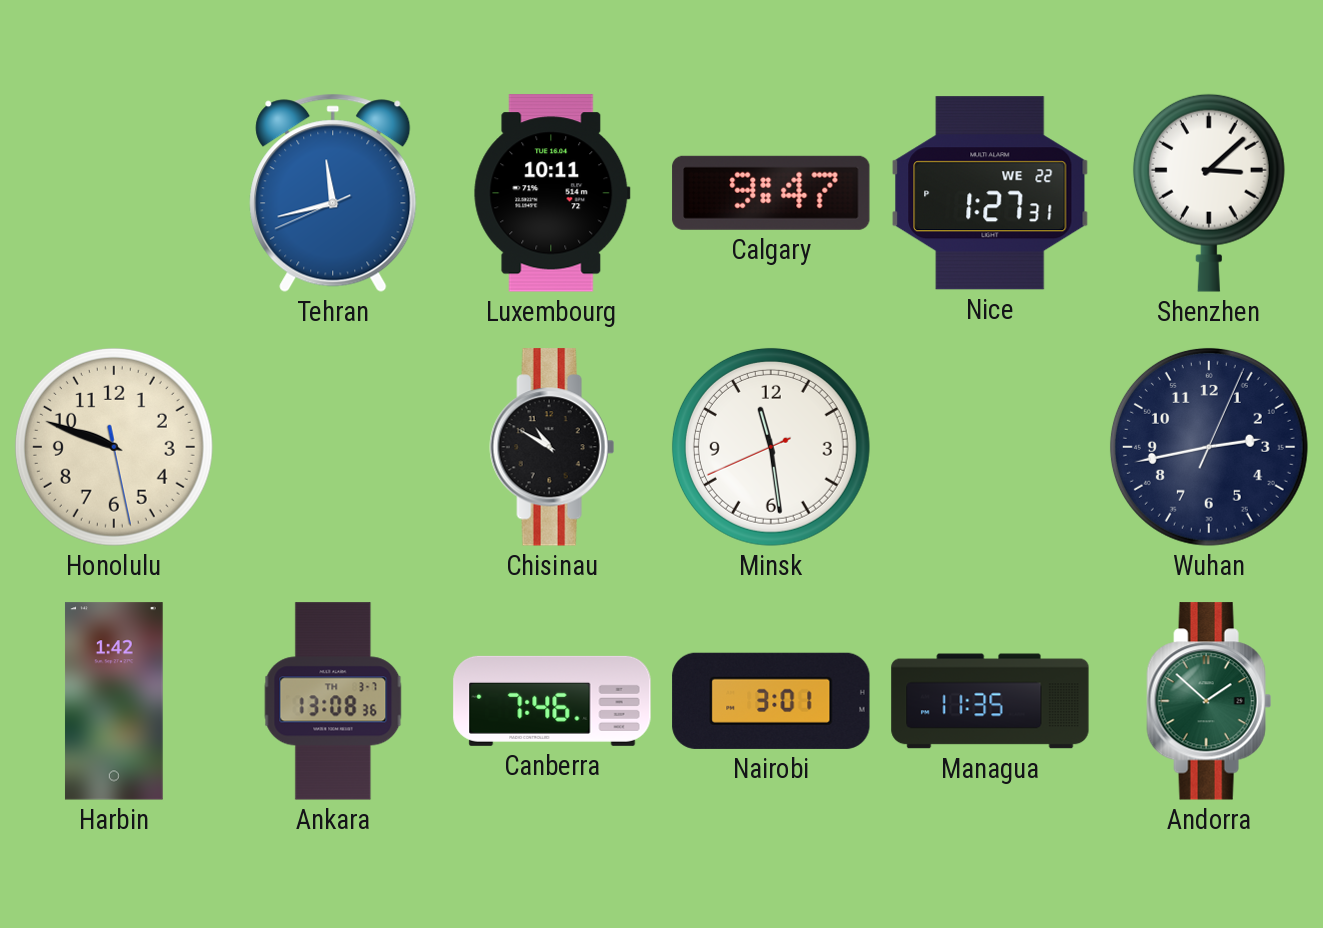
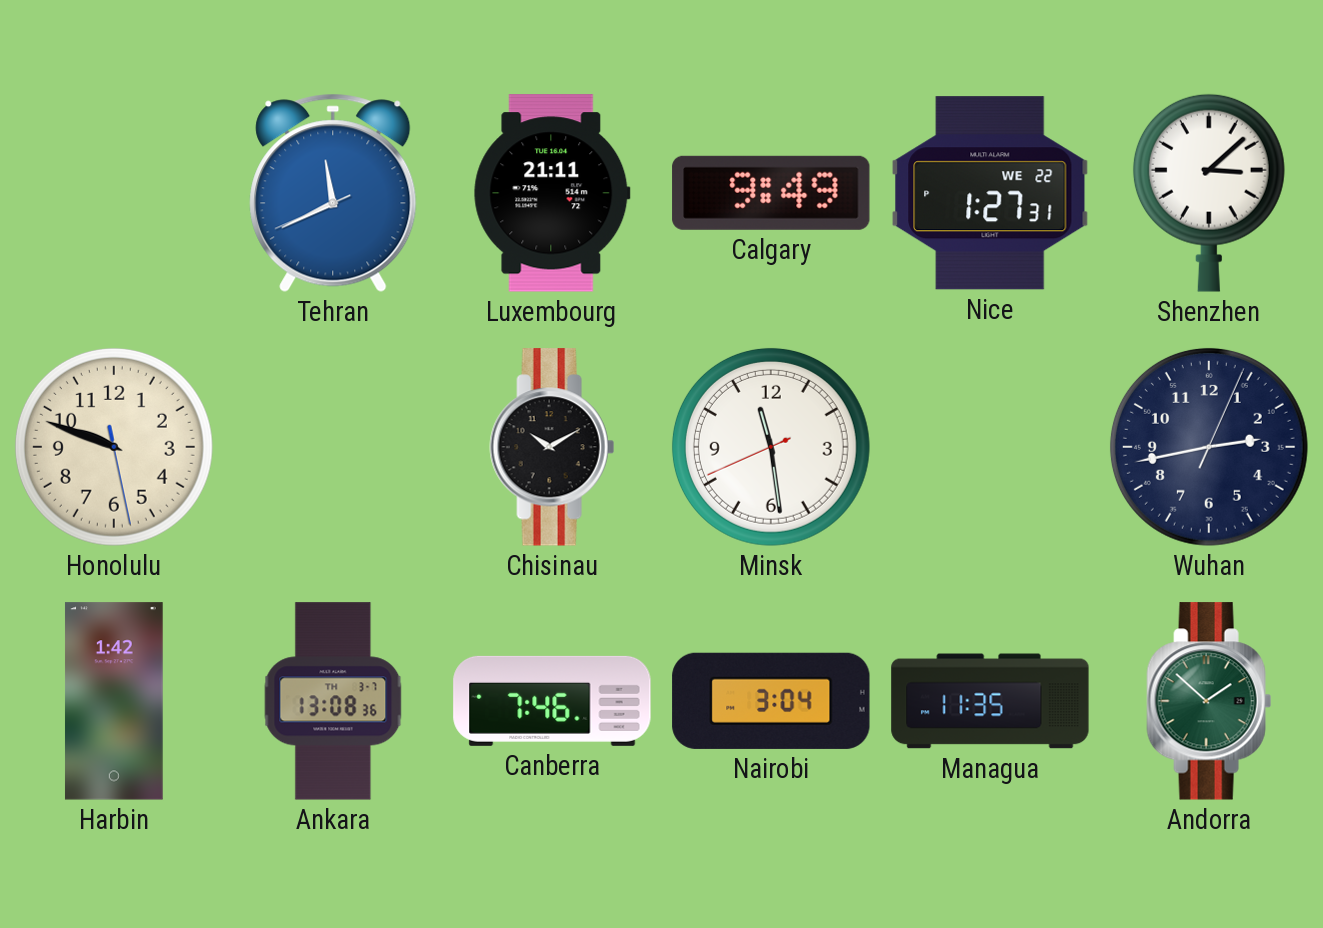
Tehran: 11:42 -> 11:40
Luxembourg: 10:11 -> 21:11
Calgary: 9:47 -> 9:49
Chisinau: 10:50 -> 10:10
Nairobi: 3:01 -> 3:04
